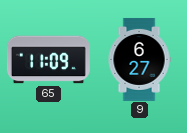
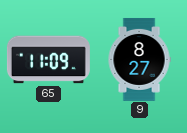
9: 6:27 -> 8:27
